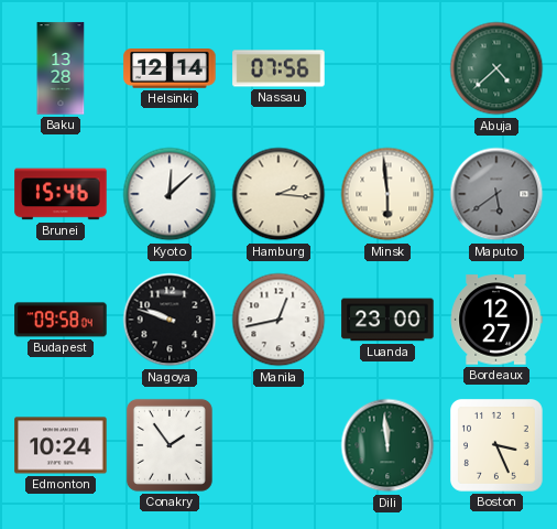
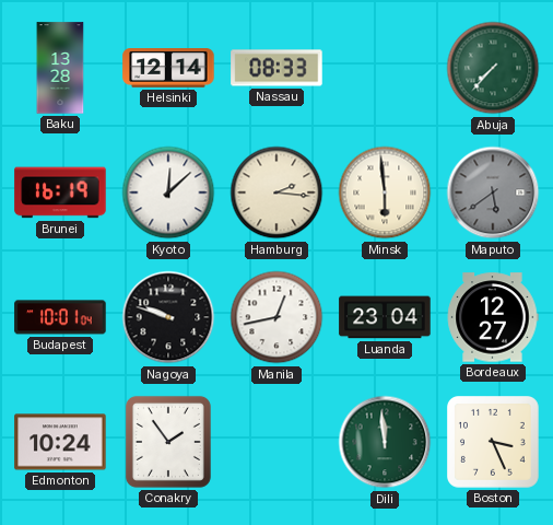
Nassau: 07:56 -> 08:33
Abuja: 4:38 -> 7:37
Brunei: 15:46 -> 16:19
Budapest: 09:58 -> 10:01
Luanda: 23:00 -> 23:04
